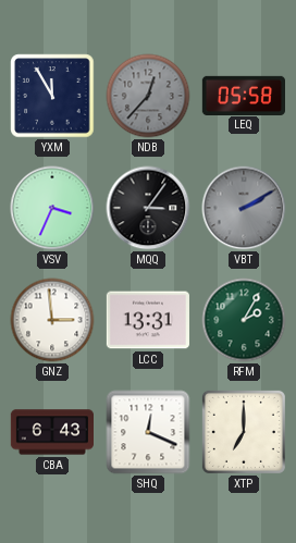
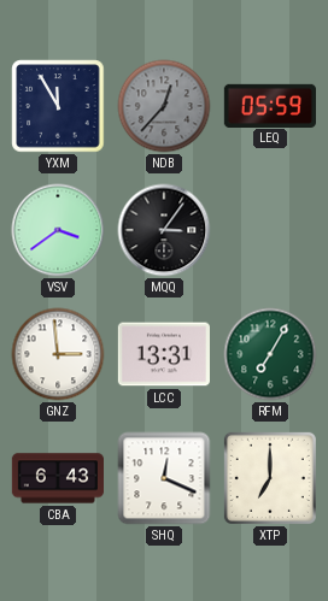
LEQ: 05:58 -> 05:59
VSV: 3:34 -> 3:39
VBT: 2:10 -> none
RFM: 2:05 -> 7:05
